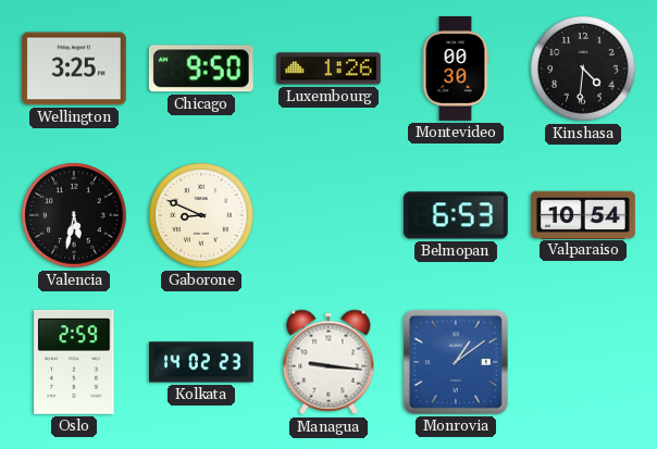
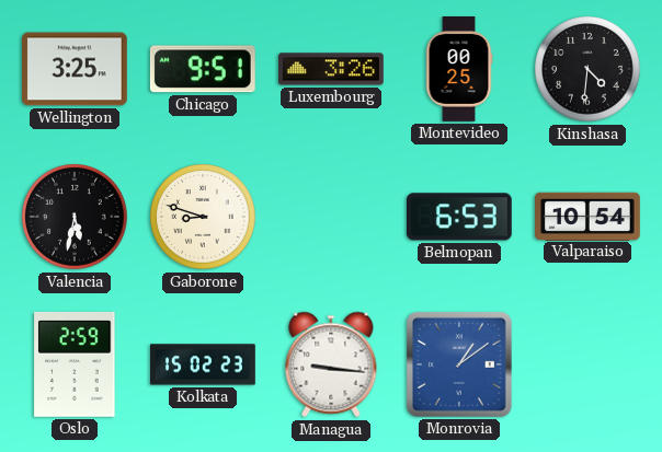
Chicago: 9:50 -> 9:51
Luxembourg: 1:26 -> 3:26
Montevideo: 00:30 -> 00:25
Gaborone: 8:49 -> 8:48
Kolkata: 14:02 -> 15:02
